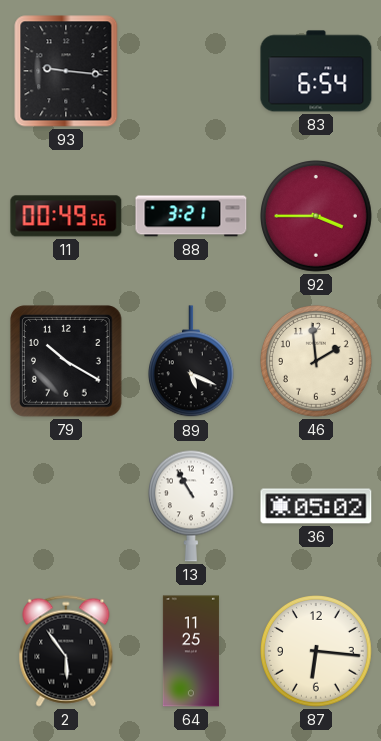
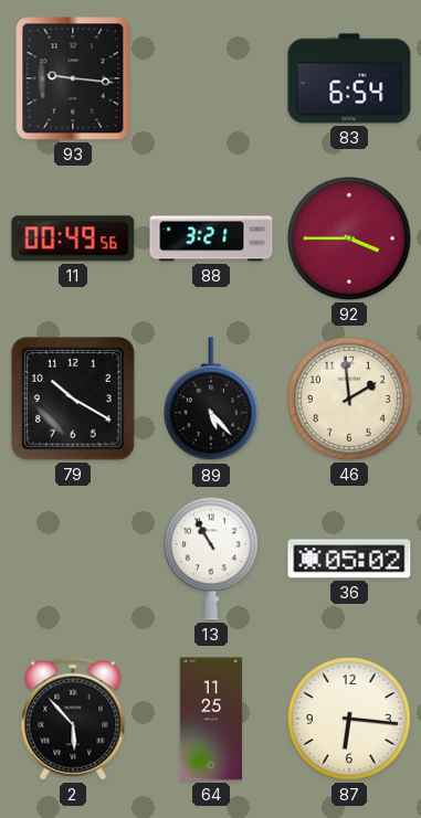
89: 5:19 -> 5:23
2: 5:54 -> 5:53
